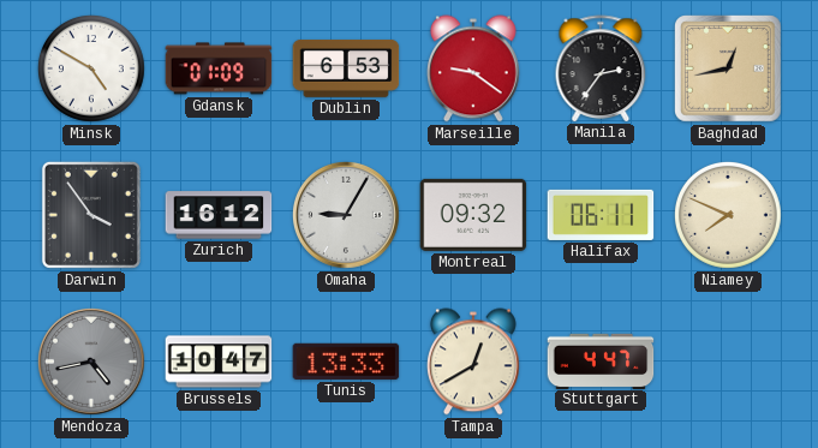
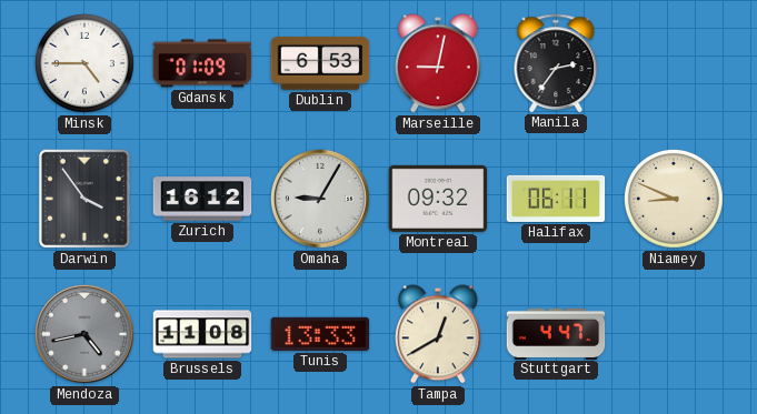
Minsk: 4:50 -> 4:45
Marseille: 9:21 -> 9:02
Baghdad: 12:43 -> none
Niamey: 7:49 -> 8:49
Brussels: 10:47 -> 11:08
